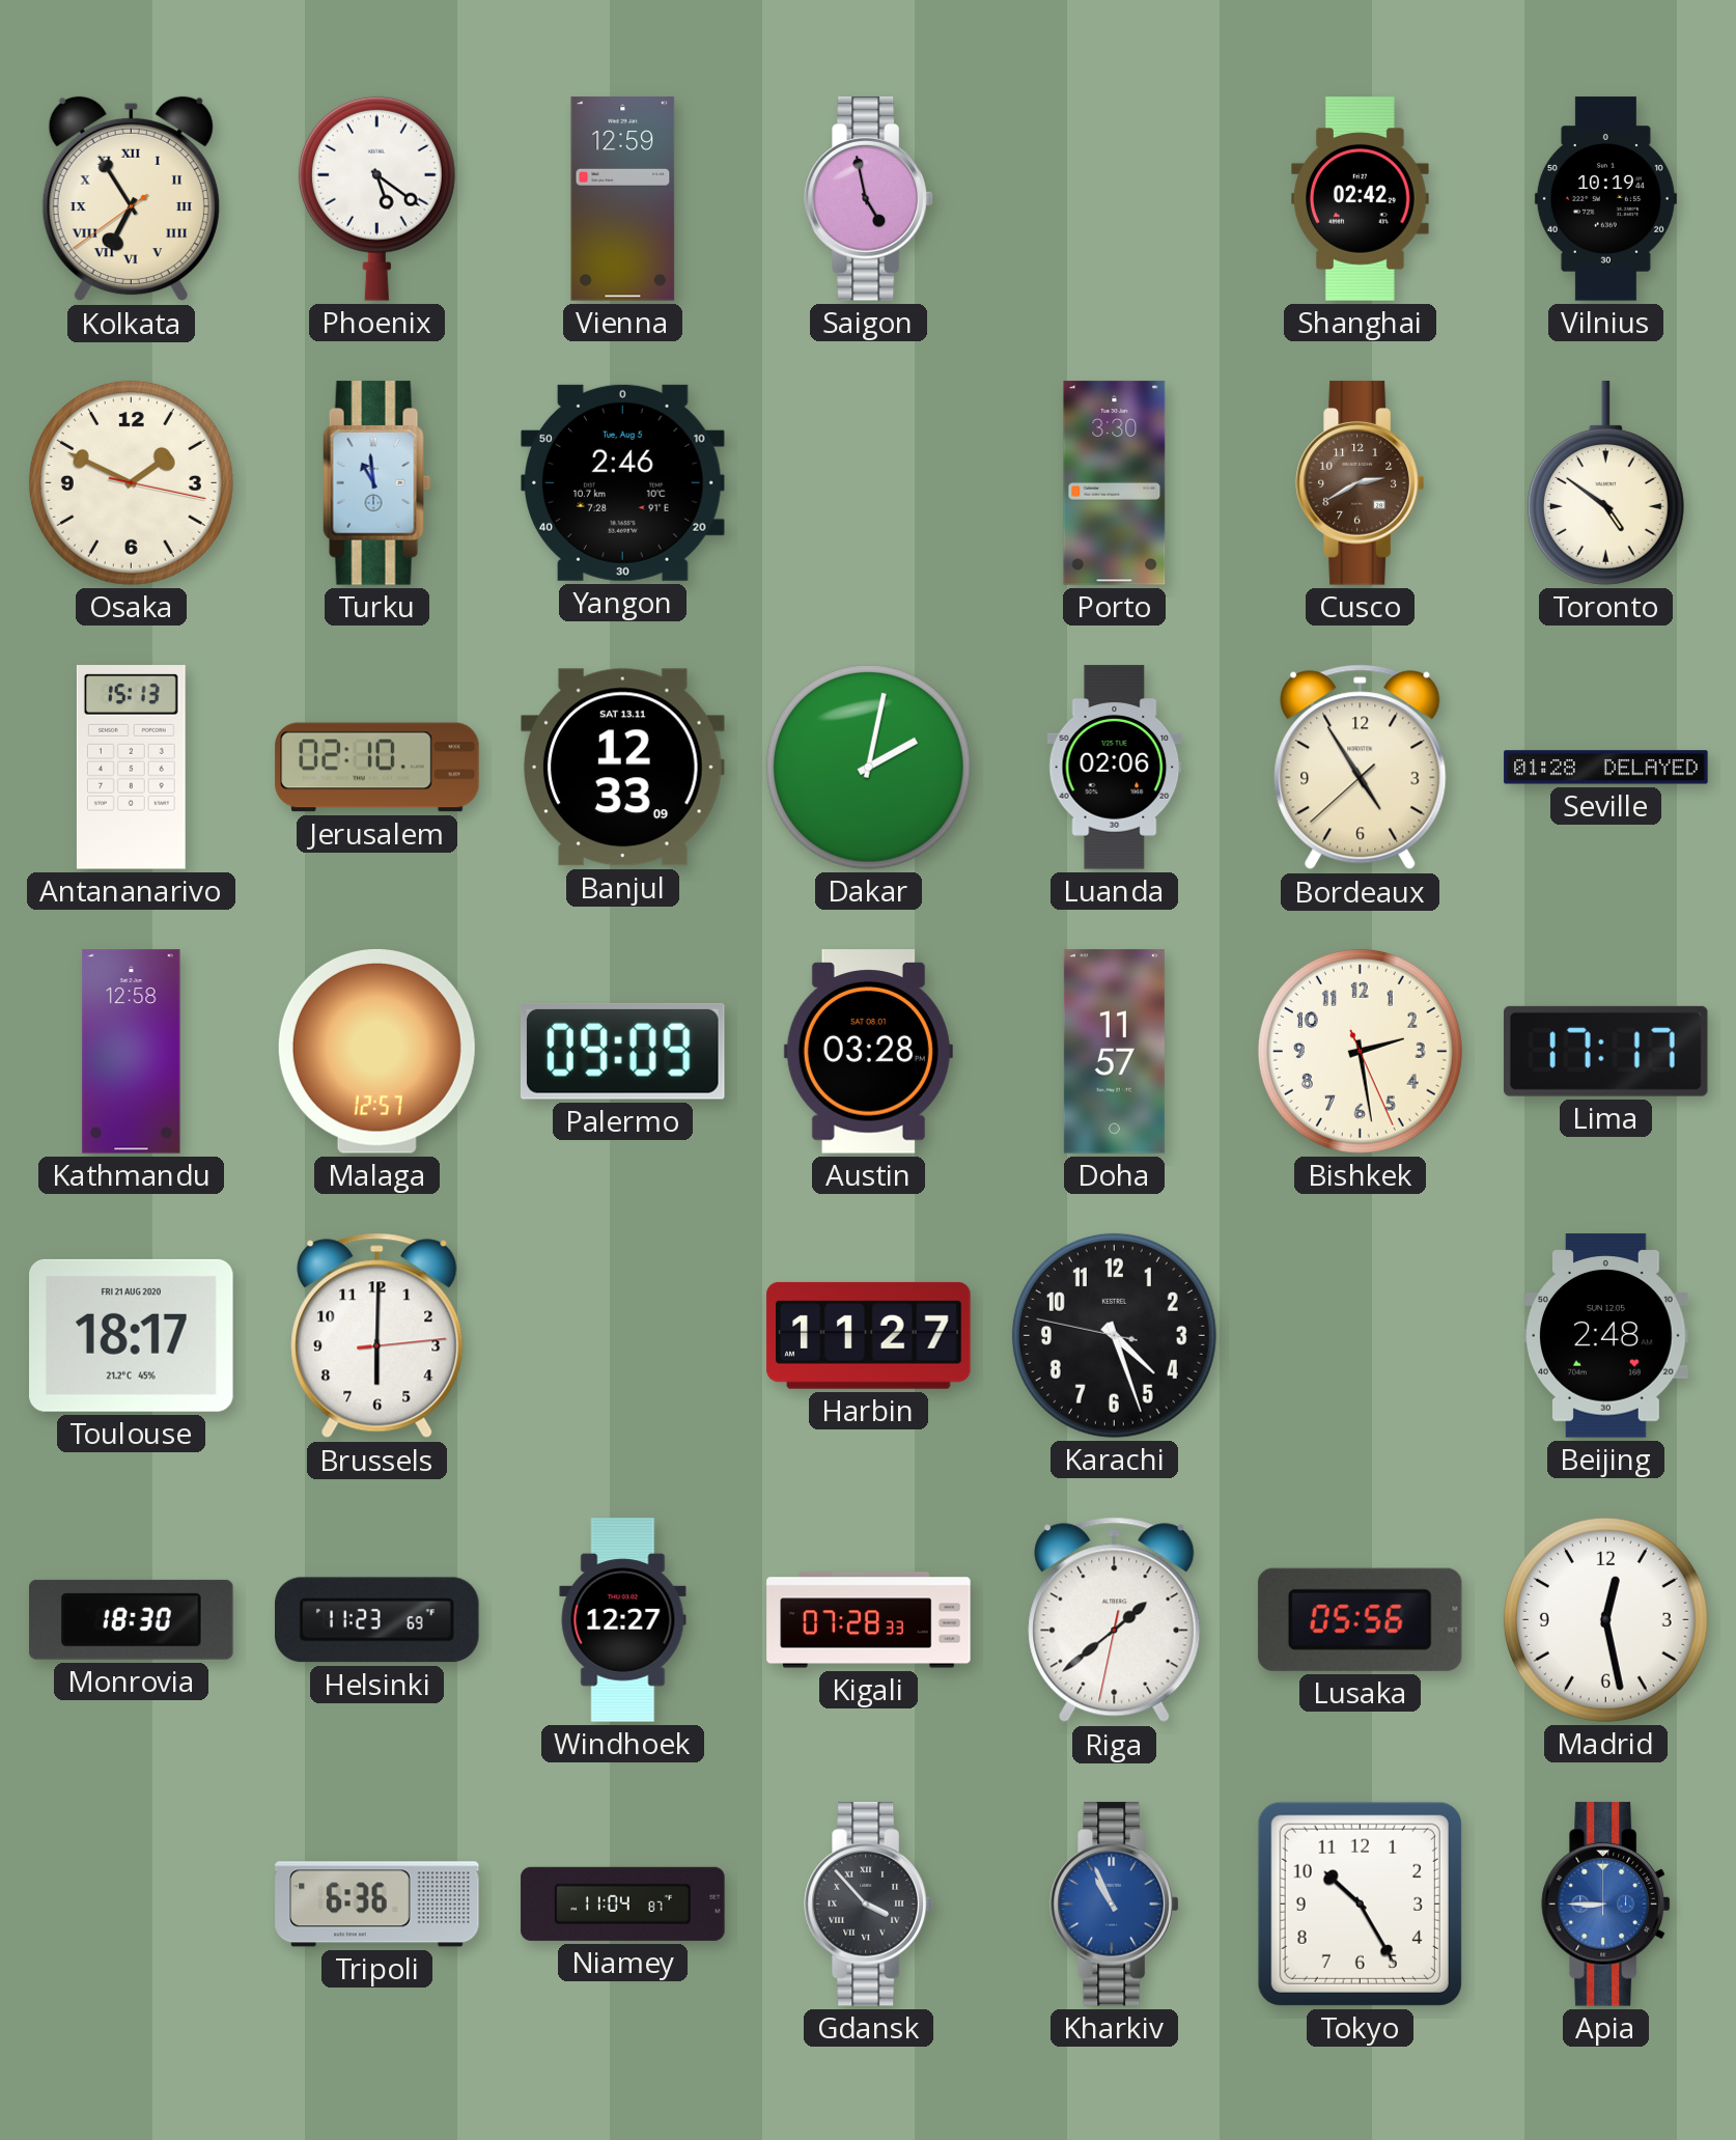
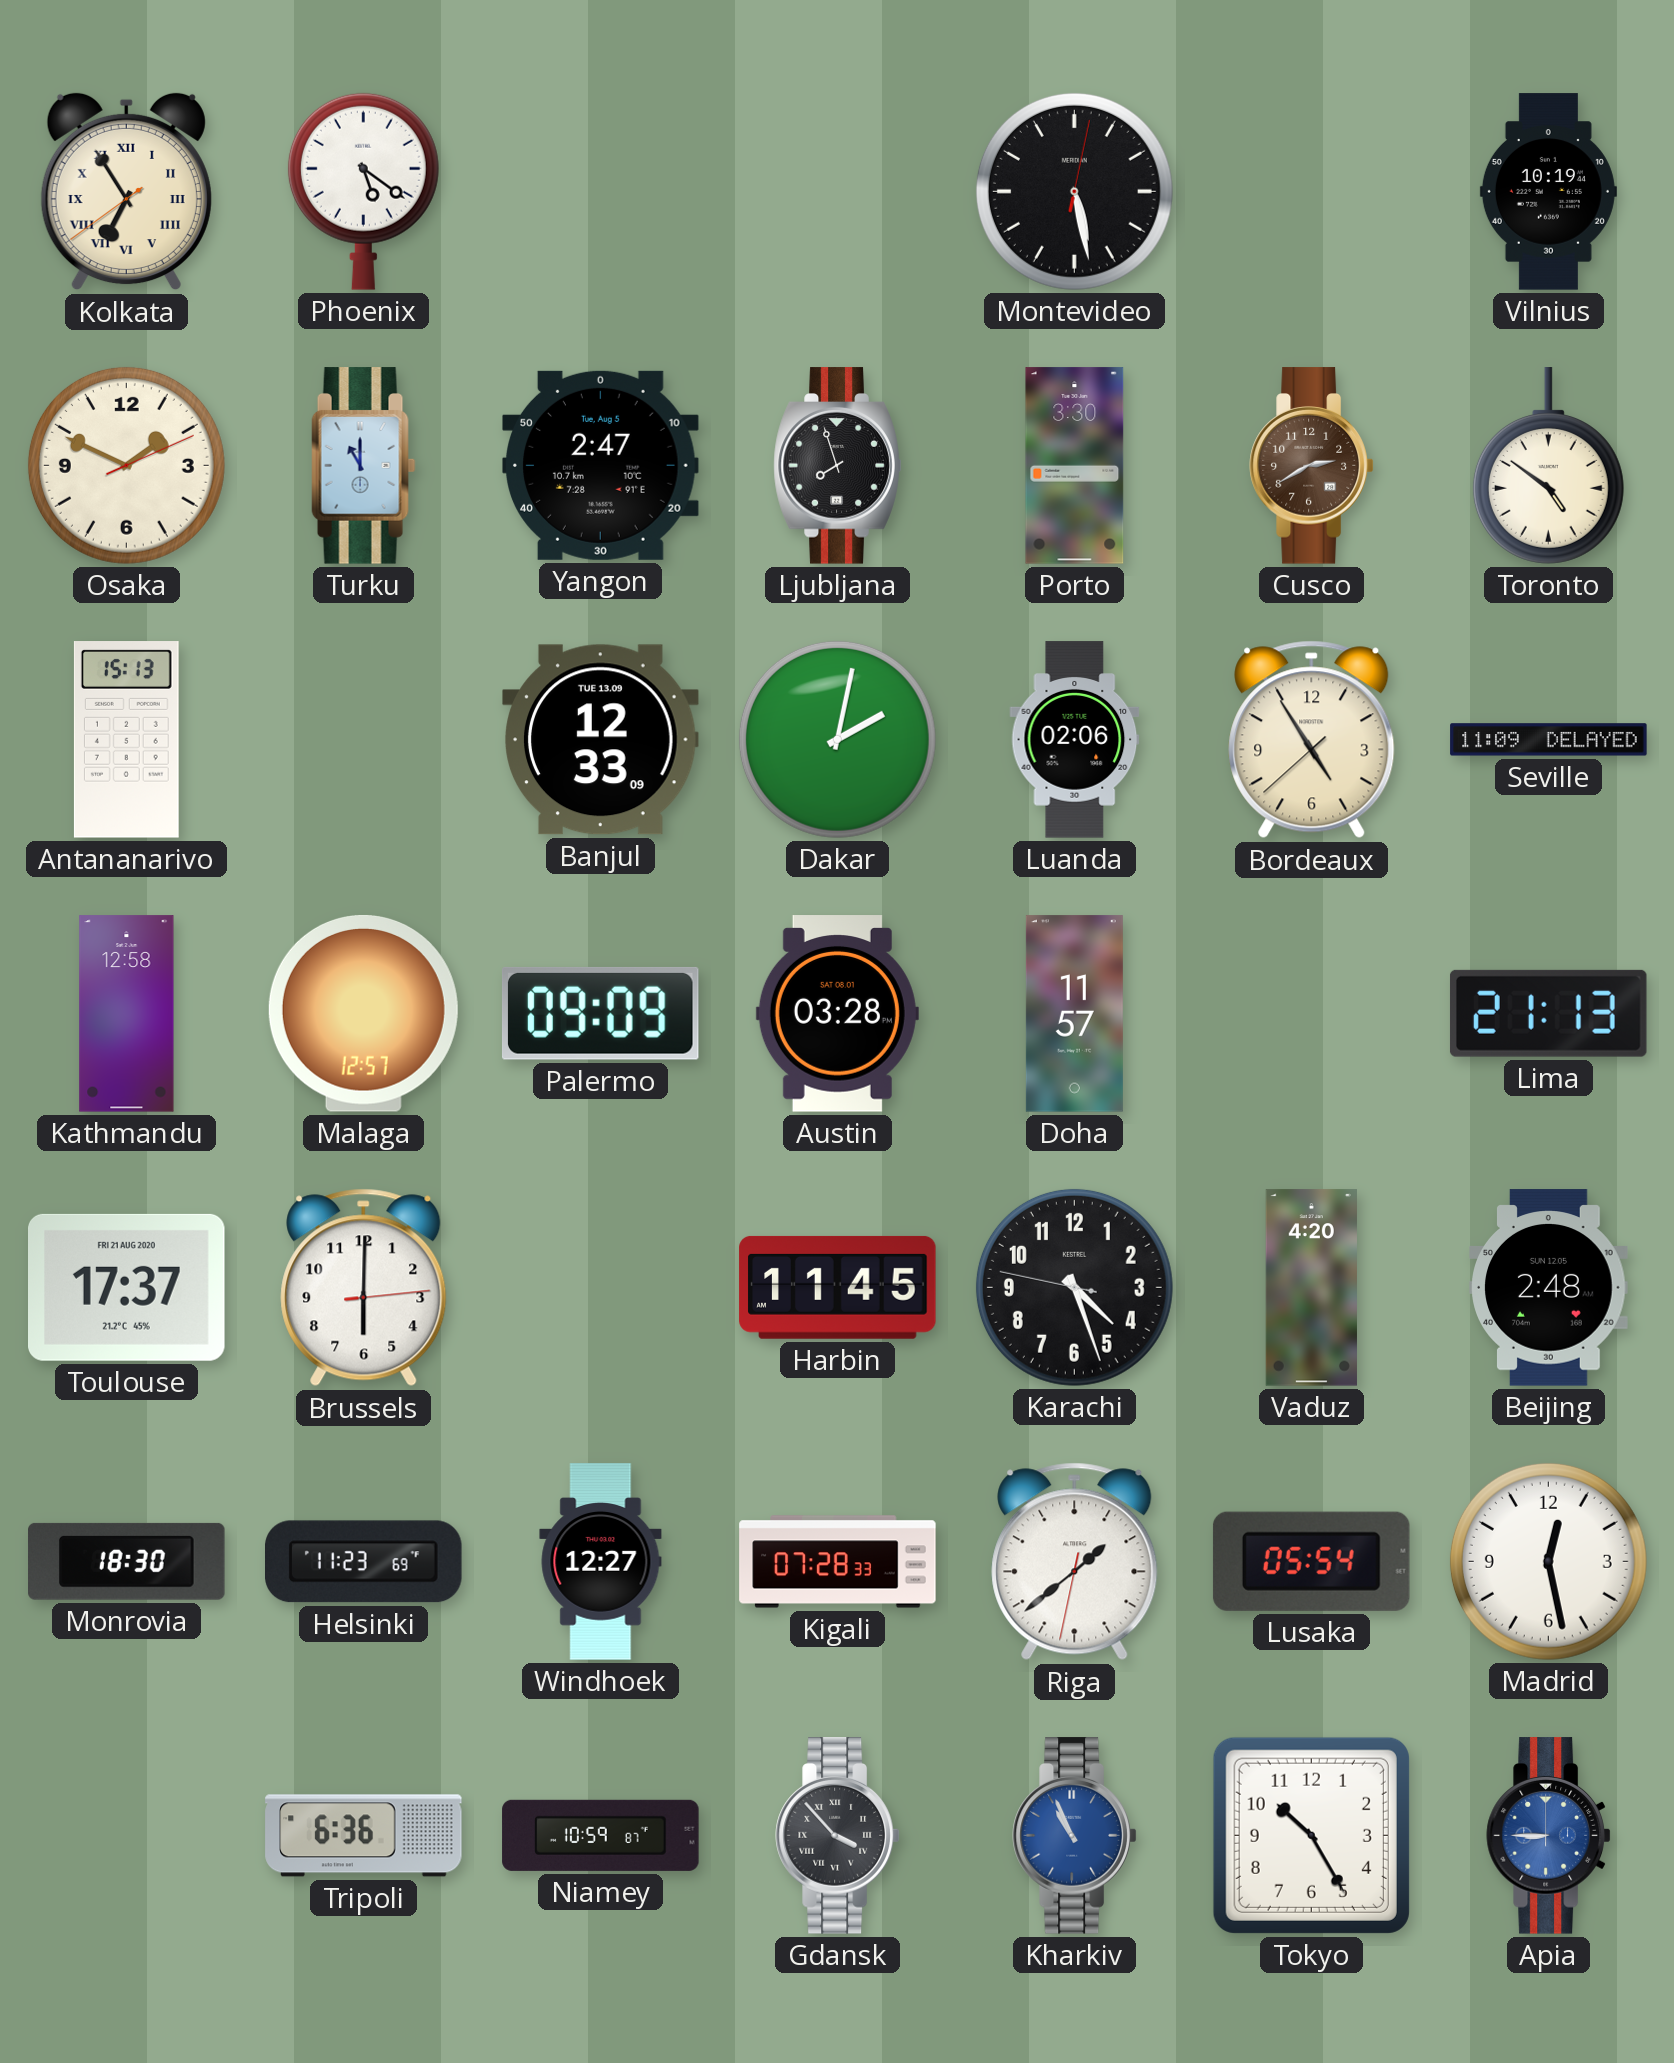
Vienna: 12:59 -> none
Saigon: 4:58 -> none
Montevideo: none -> 5:28
Shanghai: 02:42 -> none
Osaka: 1:49:17 -> 1:49:11
Turku: 10:59 -> 11:00
Yangon: 2:46 -> 2:47
Ljubljana: none -> 7:57
Jerusalem: 02:10 -> none
Banjul date: SAT 13.11 -> TUE 13.09
Seville: 01:28 -> 11:09
Bishkek: 2:28 -> none
Lima: 17:17 -> 21:13
Toulouse: 18:17 -> 17:37
Harbin: 11:27 -> 11:45
Vaduz: none -> 4:20
Lusaka: 05:56 -> 05:54
Niamey: 11:04 -> 10:59
